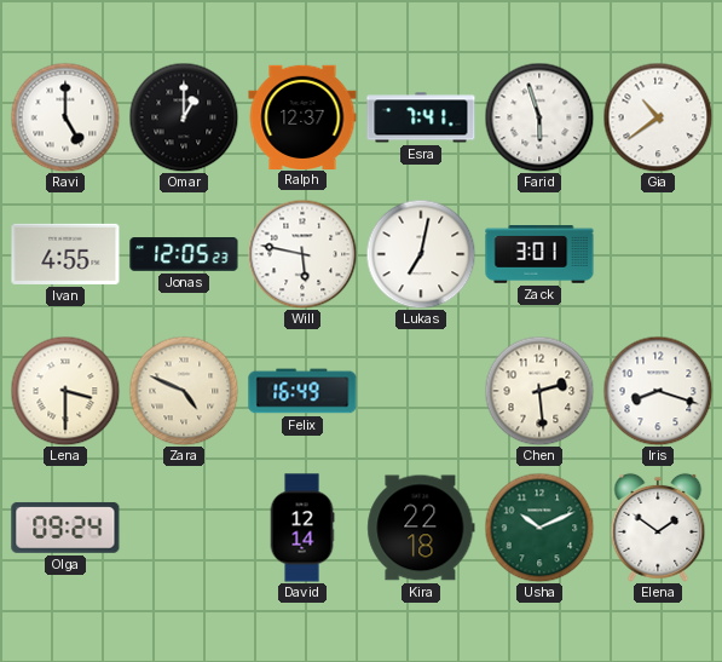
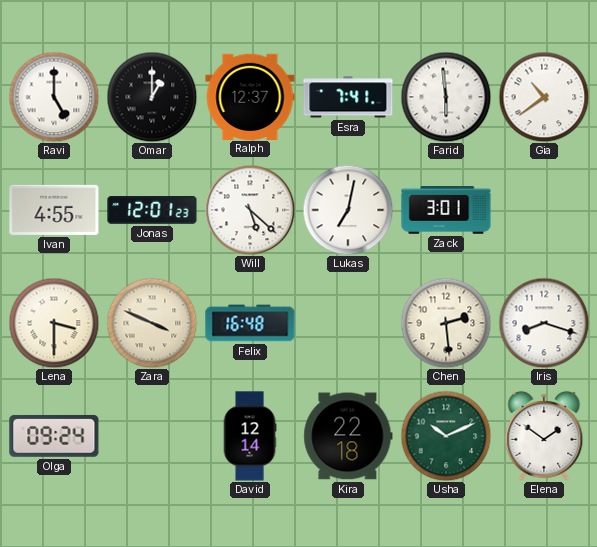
Farid: 5:57 -> 5:59
Jonas: 12:05 -> 12:01
Will: 5:47 -> 5:22
Zara: 4:49 -> 3:49
Felix: 16:49 -> 16:48
